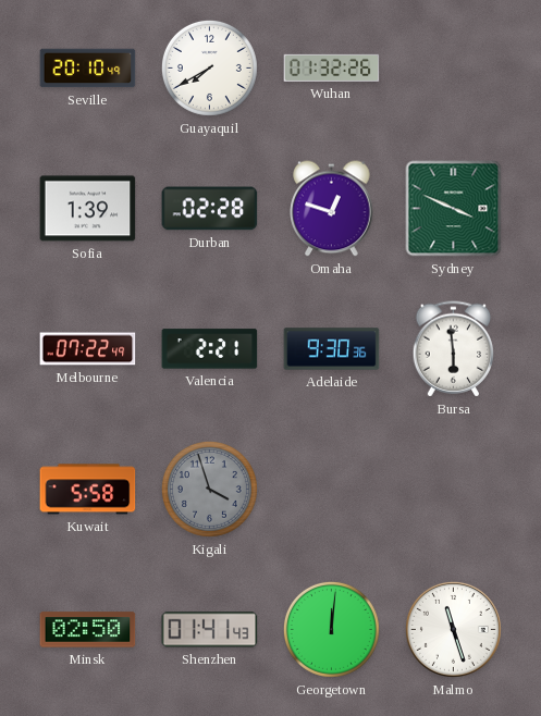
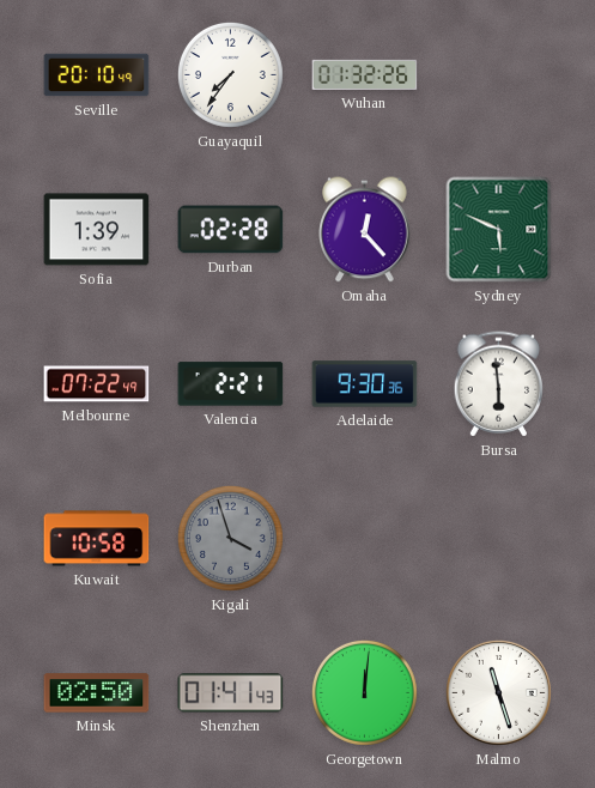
Guayaquil: 7:40 -> 7:36
Omaha: 12:48 -> 12:23
Sydney: 3:49 -> 5:49
Kuwait: 5:58 -> 10:58
